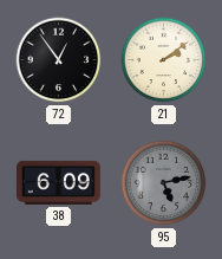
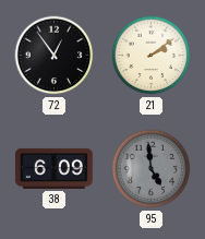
95: 5:13 -> 4:59
